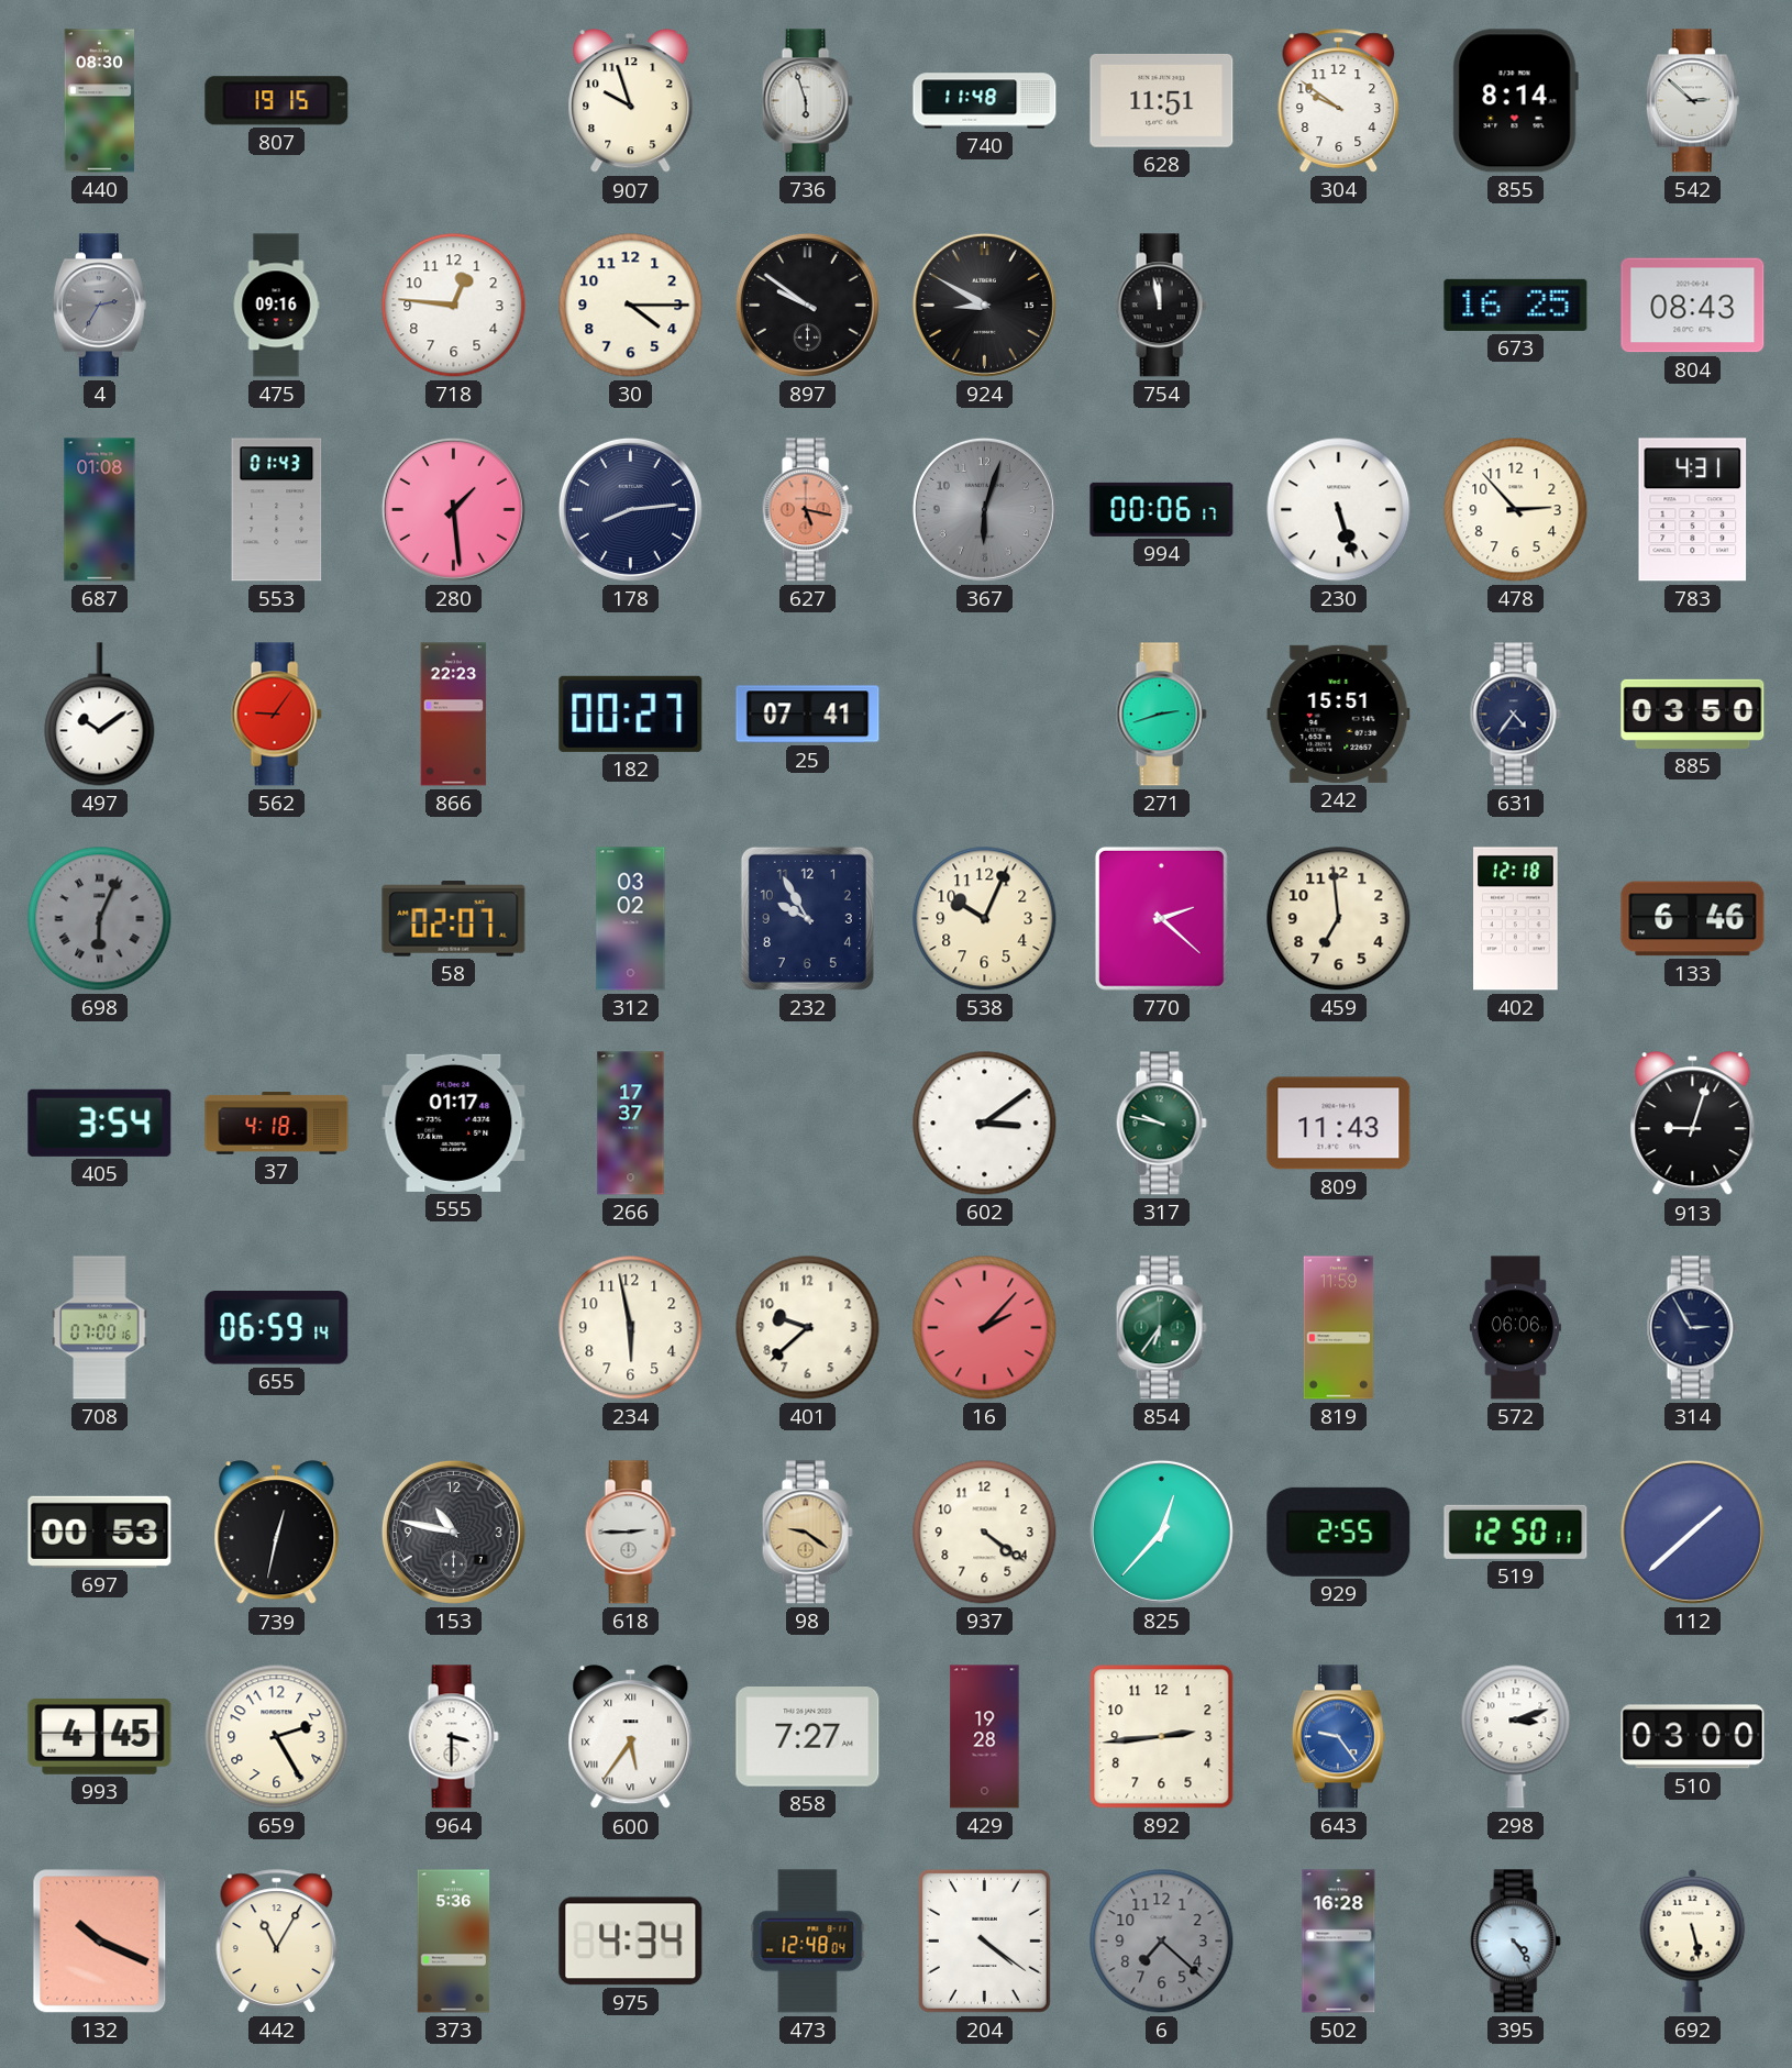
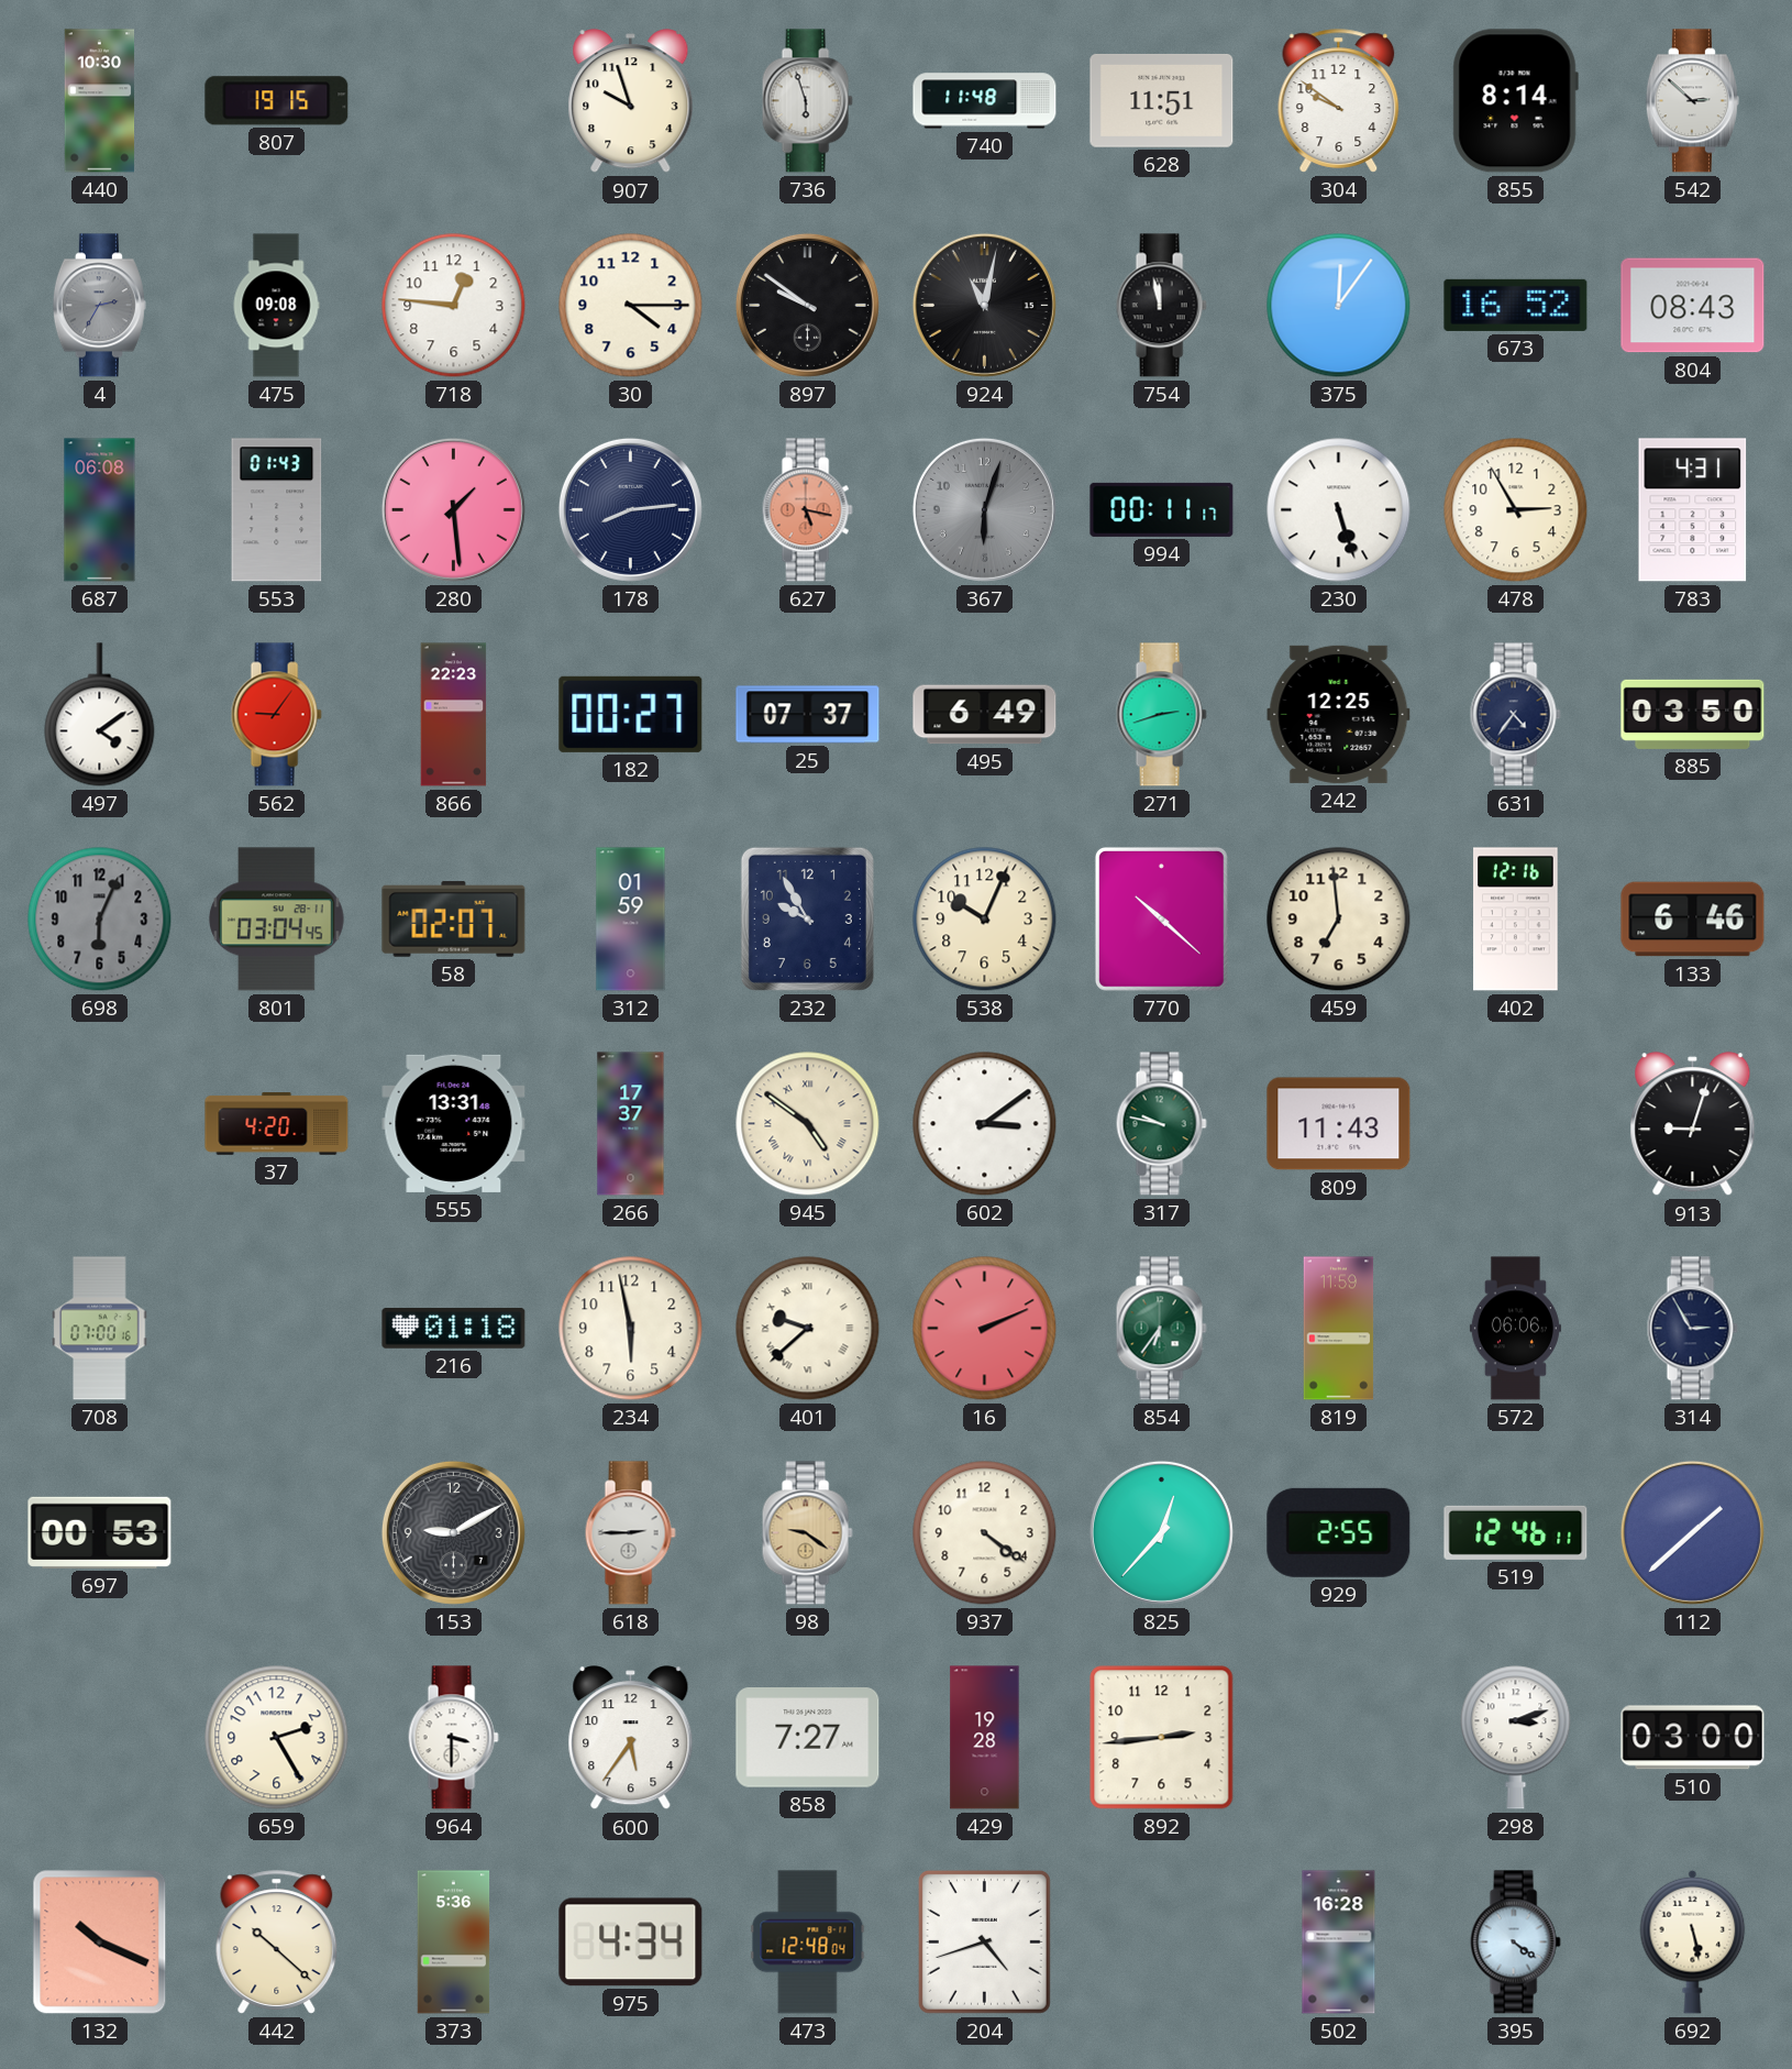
440: 08:30 -> 10:30
475: 09:16 -> 09:08
924: 8:50 -> 11:02
375: none -> 12:06
673: 16:25 -> 16:52
687: 01:08 -> 06:08
994: 00:06 -> 00:11
478: 2:53 -> 2:55
497: 10:09 -> 4:09
25: 07:41 -> 07:37
495: none -> 6:49
242: 15:51 -> 12:25
698 numerals: Roman -> Arabic
801: none -> 03:04
312: 03:02 -> 01:59
770: 2:22 -> 10:22
402: 12:18 -> 12:16
405: 3:54 -> none
37: 4:18 -> 4:20
555: 01:17 -> 13:31
945: none -> 4:51
655: 06:59 -> none
216: none -> 01:18
401 numerals: Arabic -> Roman
16: 2:07 -> 2:11
739: 12:32 -> none
153: 10:47 -> 9:10
519: 12:50 -> 12:46
993: 4:45 -> none
600 numerals: Roman -> Arabic
643: 9:24 -> none
442: 11:05 -> 10:22
204: 4:21 -> 4:42
6: 7:22 -> none
395: 4:24 -> 4:21
